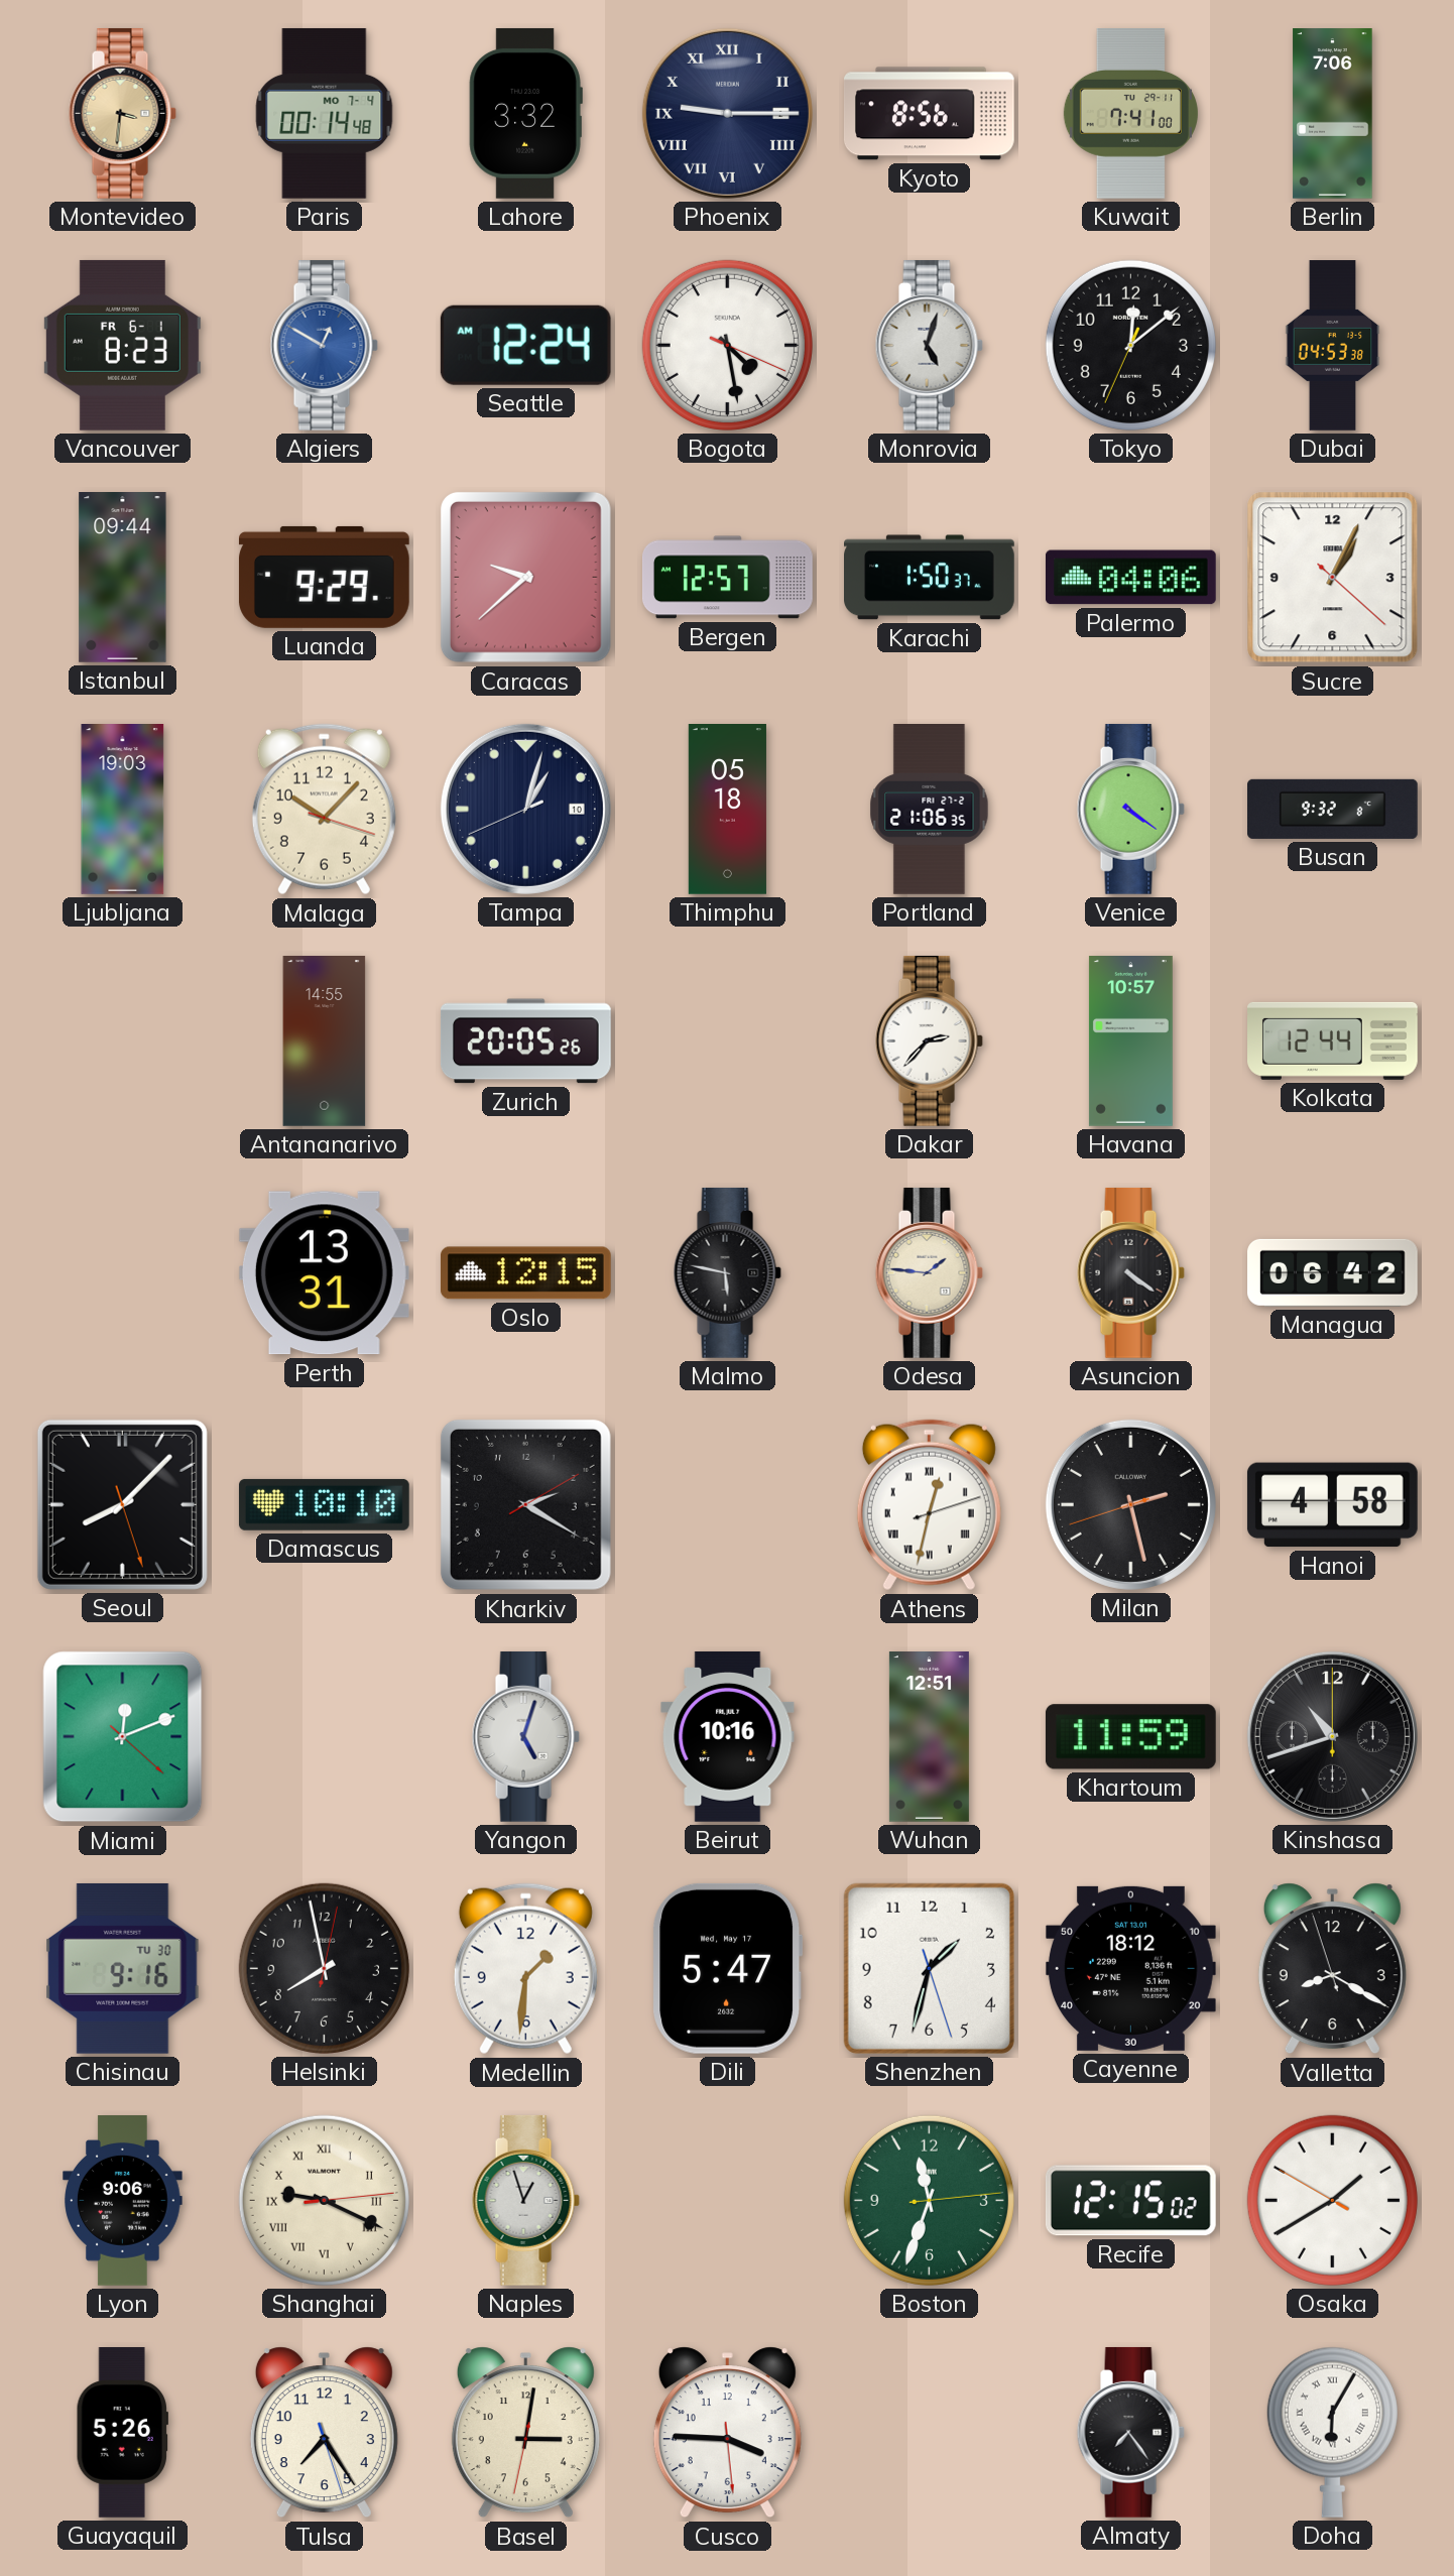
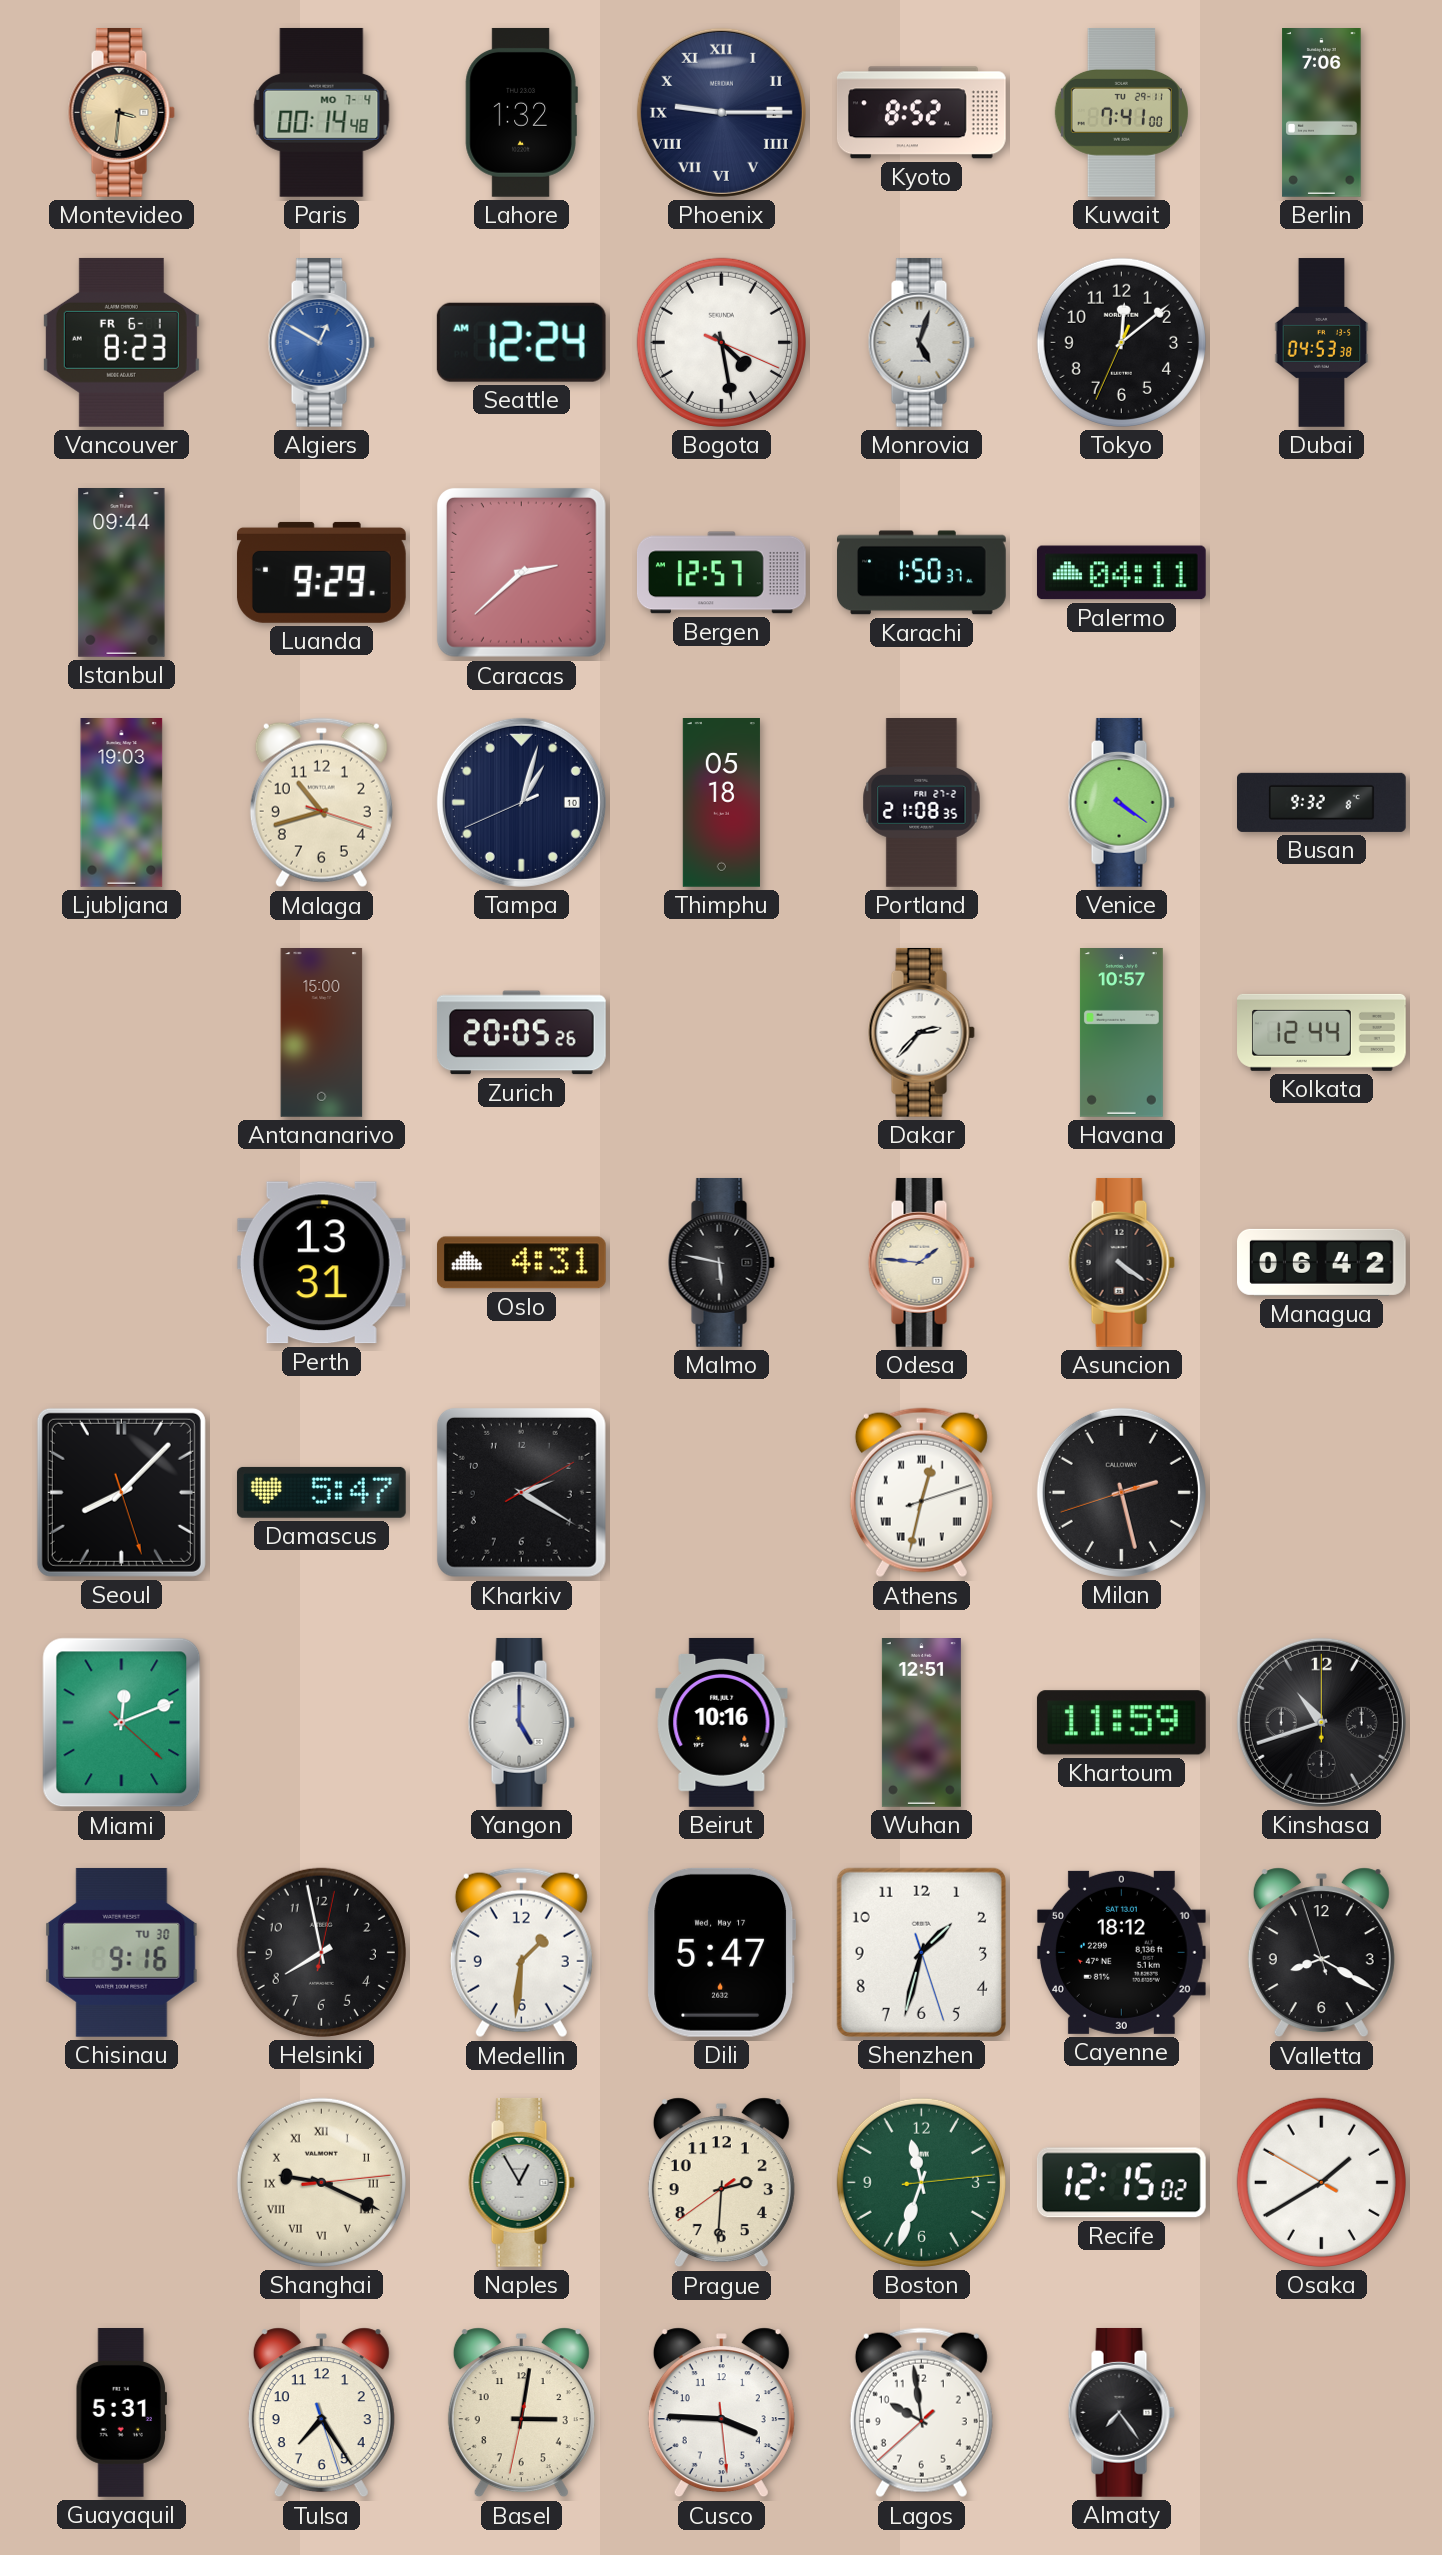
Lahore: 3:32 -> 1:32
Kyoto: 8:56 -> 8:52
Caracas: 9:38 -> 2:38
Palermo: 04:06 -> 04:11
Sucre: 1:04 -> none
Malaga: 10:07 -> 10:42
Portland: 21:06 -> 21:08
Antananarivo: 14:55 -> 15:00
Oslo: 12:15 -> 4:31
Damascus: 10:10 -> 5:47
Hanoi: 4:58 -> none
Yangon: 5:03 -> 5:00
Lyon: 9:06 -> none
Naples: 12:57 -> 12:55
Prague: none -> 2:30
Guayaquil: 5:26 -> 5:31
Lagos: none -> 9:58
Doha: 6:05 -> none
